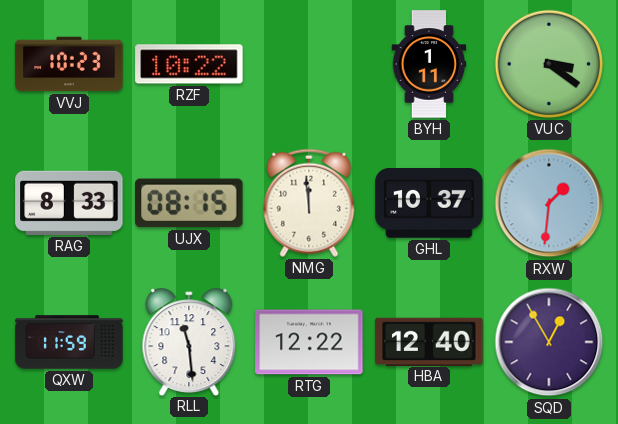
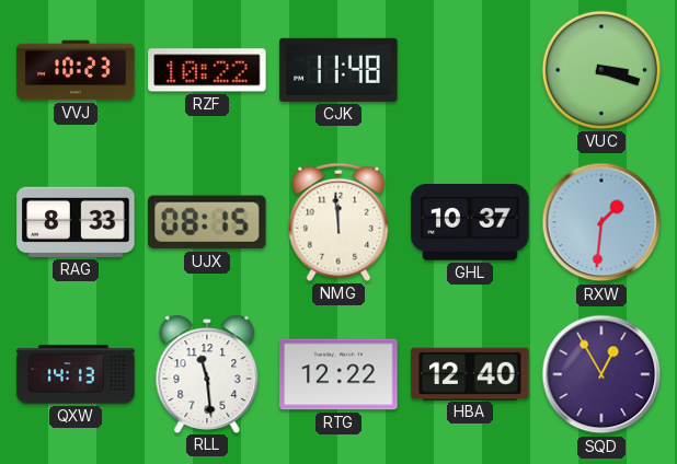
CJK: none -> 11:48
BYH: 1:11 -> none
VUC: 3:21 -> 3:18
QXW: 11:59 -> 14:13
